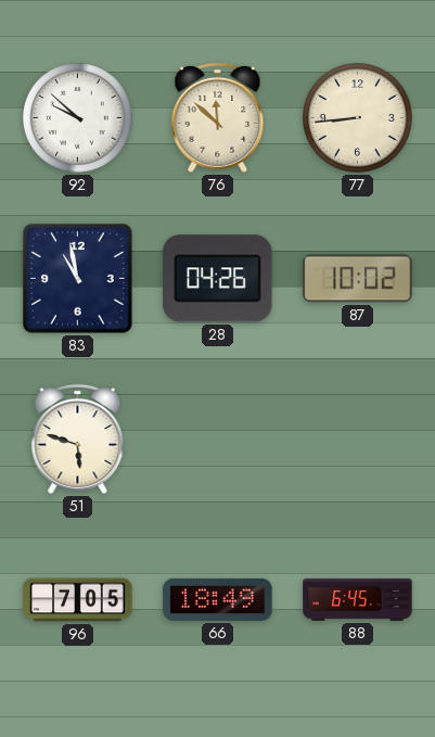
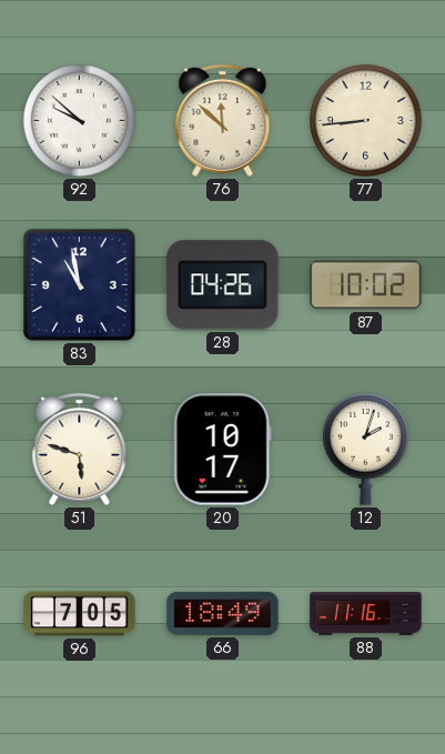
20: none -> 10:17
12: none -> 2:03
88: 6:45 -> 11:16
